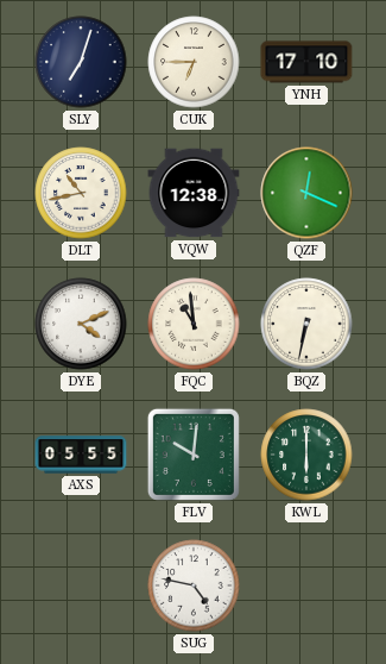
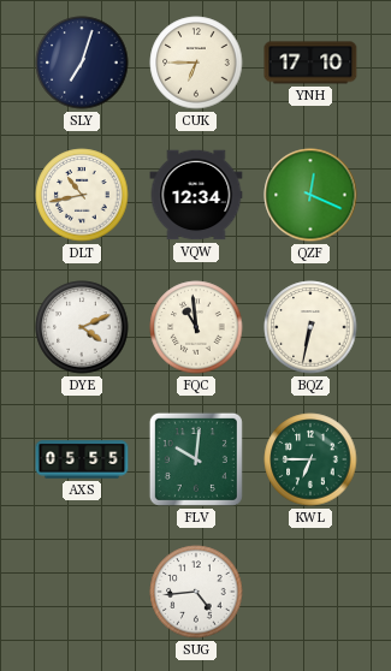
VQW: 12:38 -> 12:34
KWL: 6:00 -> 6:45
SUG: 4:47 -> 4:44
